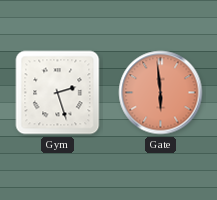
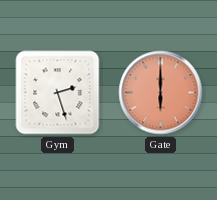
Gate: 5:59 -> 6:00
